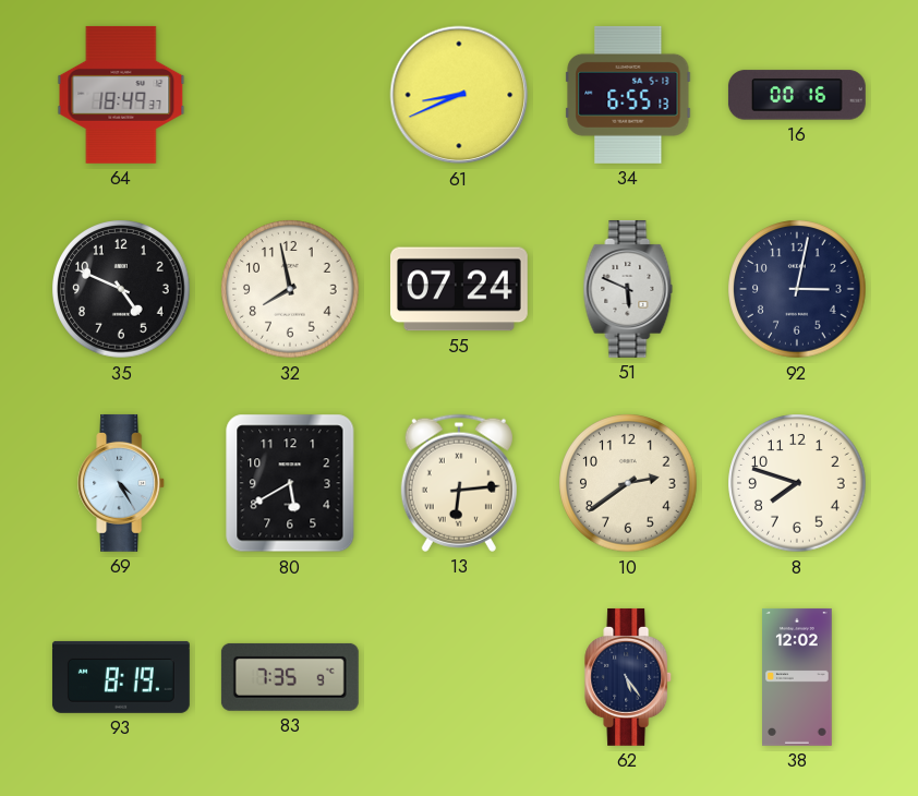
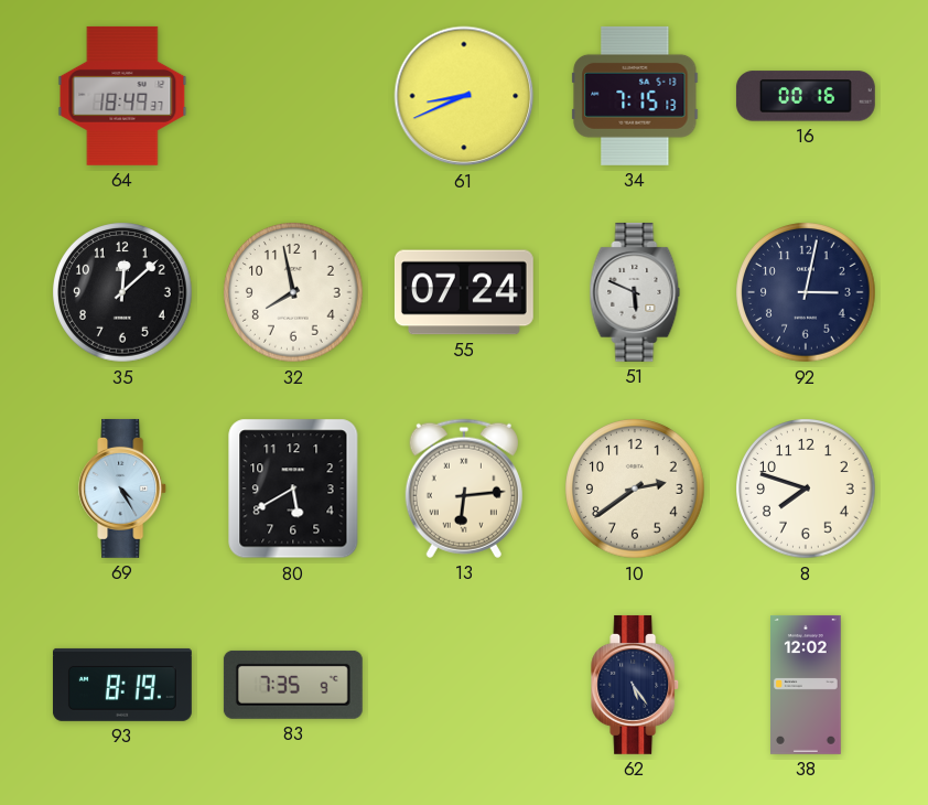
34: 6:55 -> 7:15
35: 4:49 -> 12:08
